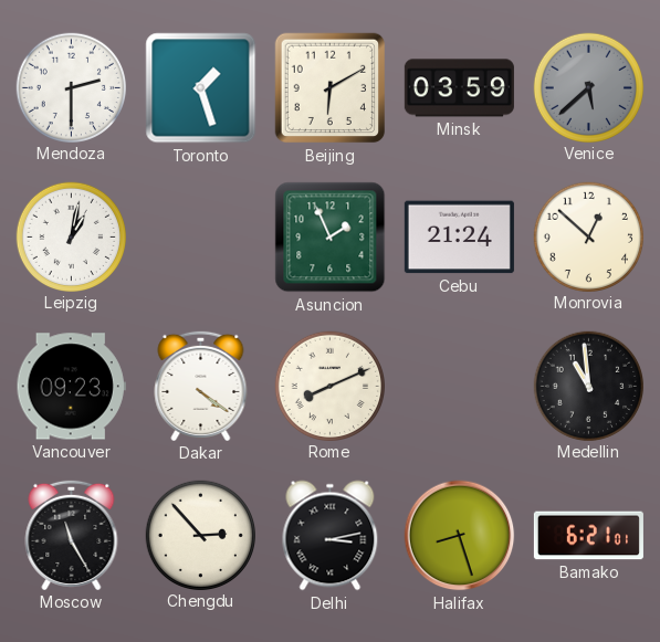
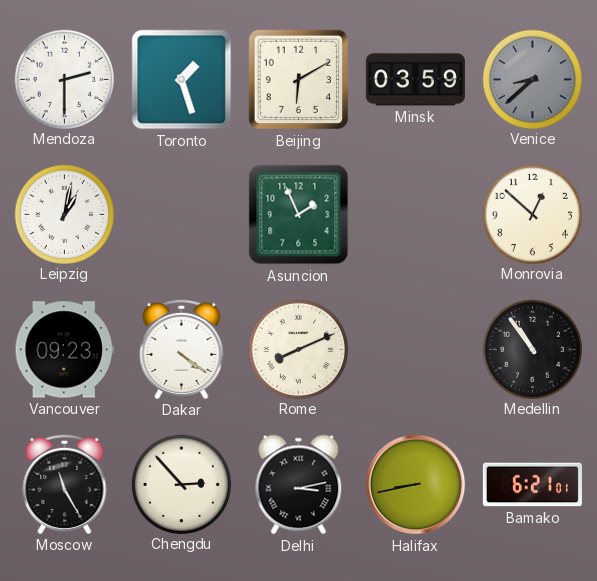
Venice: 5:38 -> 8:38
Cebu: 21:24 -> none
Medellin: 10:59 -> 10:54
Halifax: 8:27 -> 8:43
